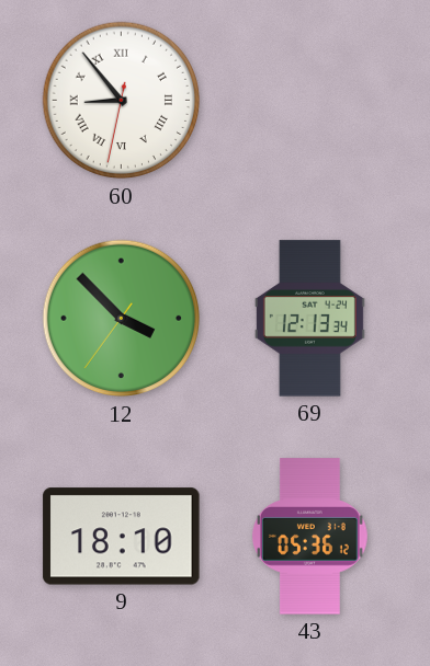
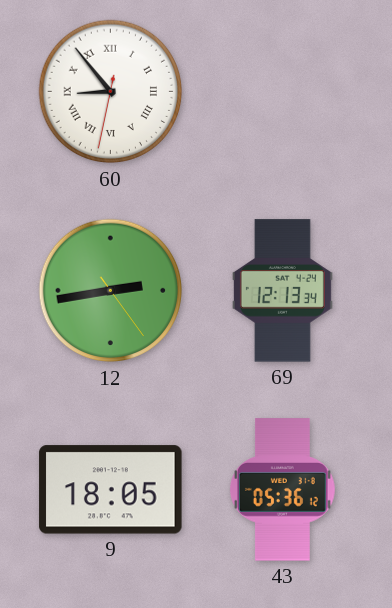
12: 3:52 -> 2:43
9: 18:10 -> 18:05
